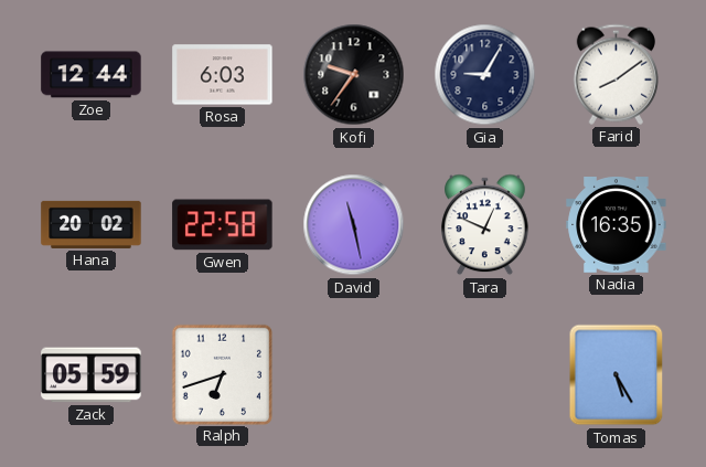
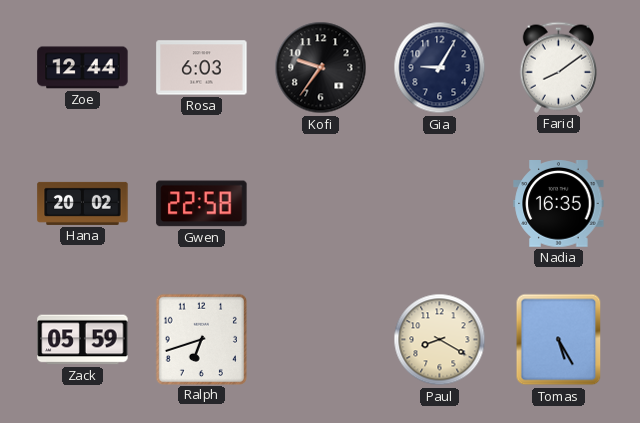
David: 11:28 -> none
Tara: 12:49 -> none
Paul: none -> 8:20
